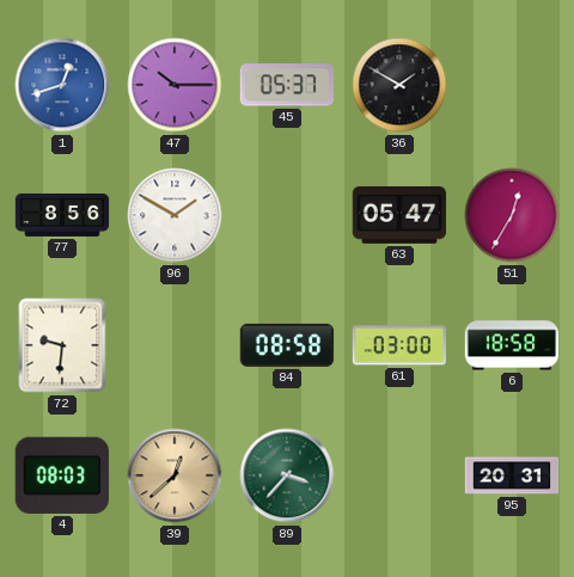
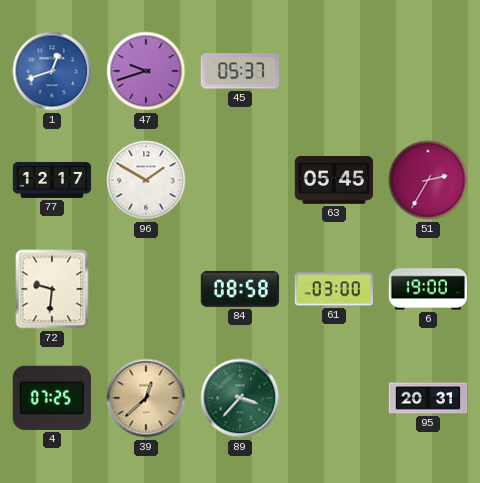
47: 10:15 -> 9:42
36: 1:50 -> none
77: 8:56 -> 12:17
63: 05:47 -> 05:45
51: 12:35 -> 2:35
6: 18:58 -> 19:00
4: 08:03 -> 07:25
